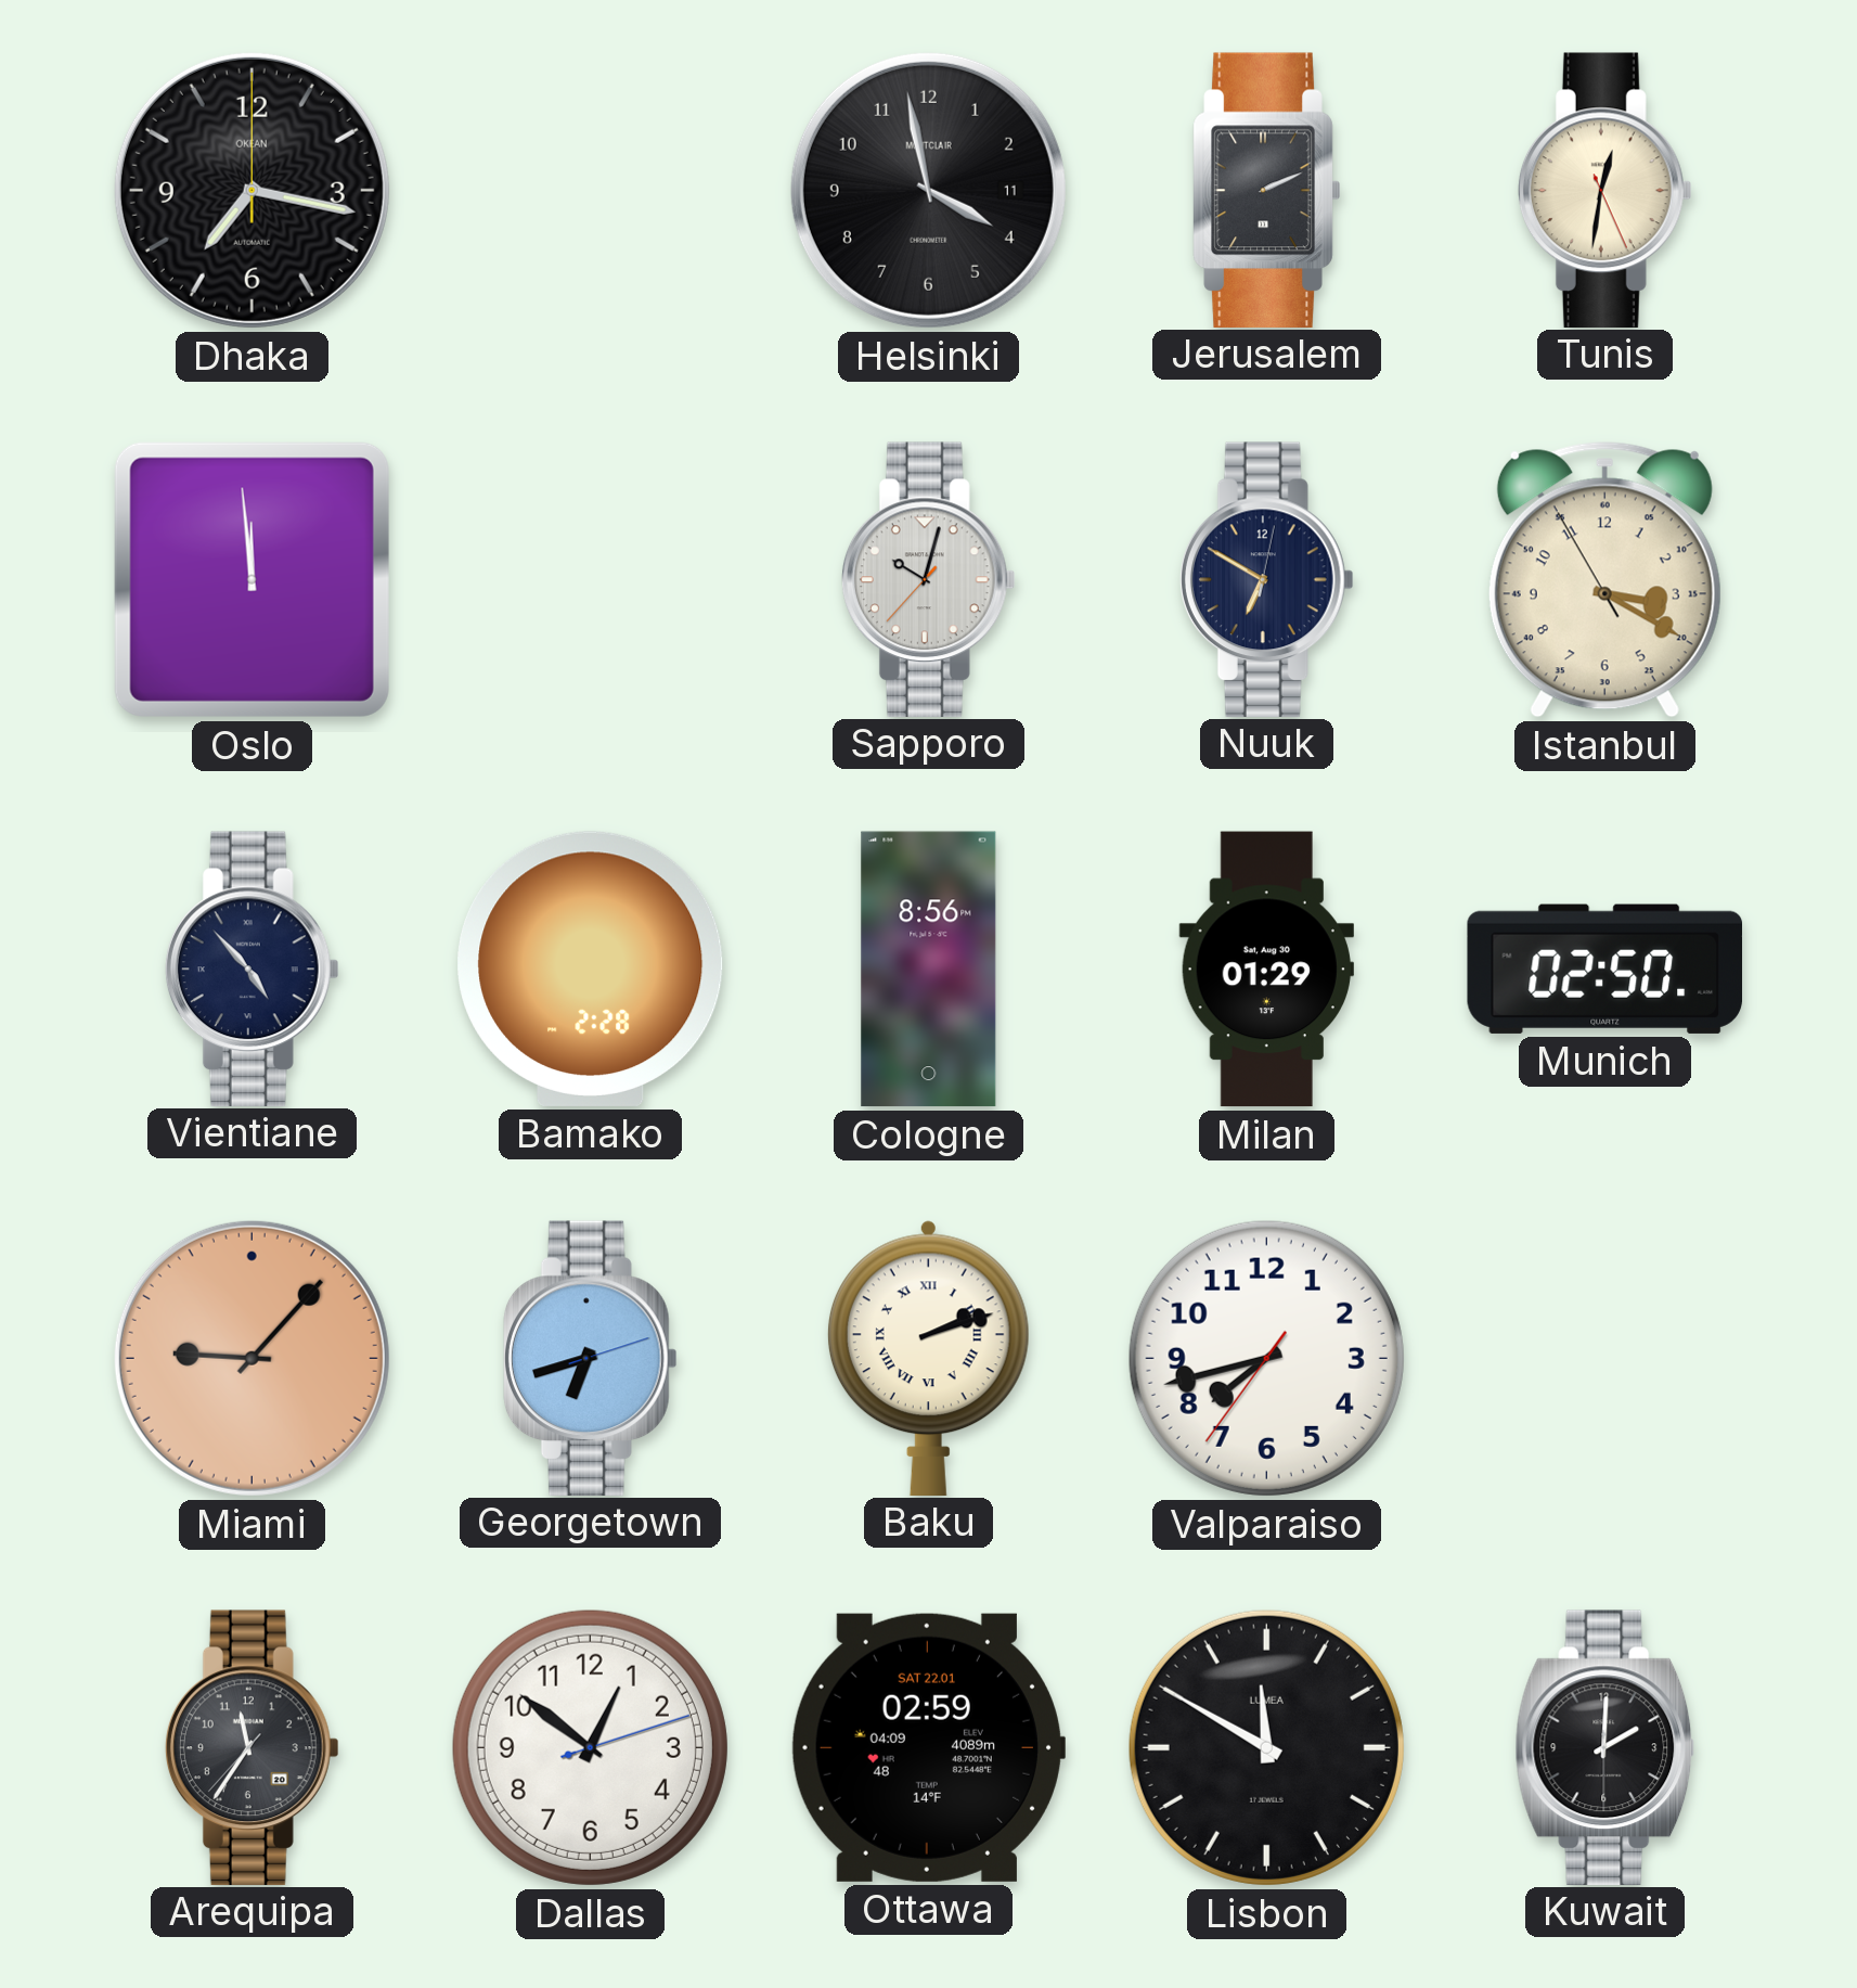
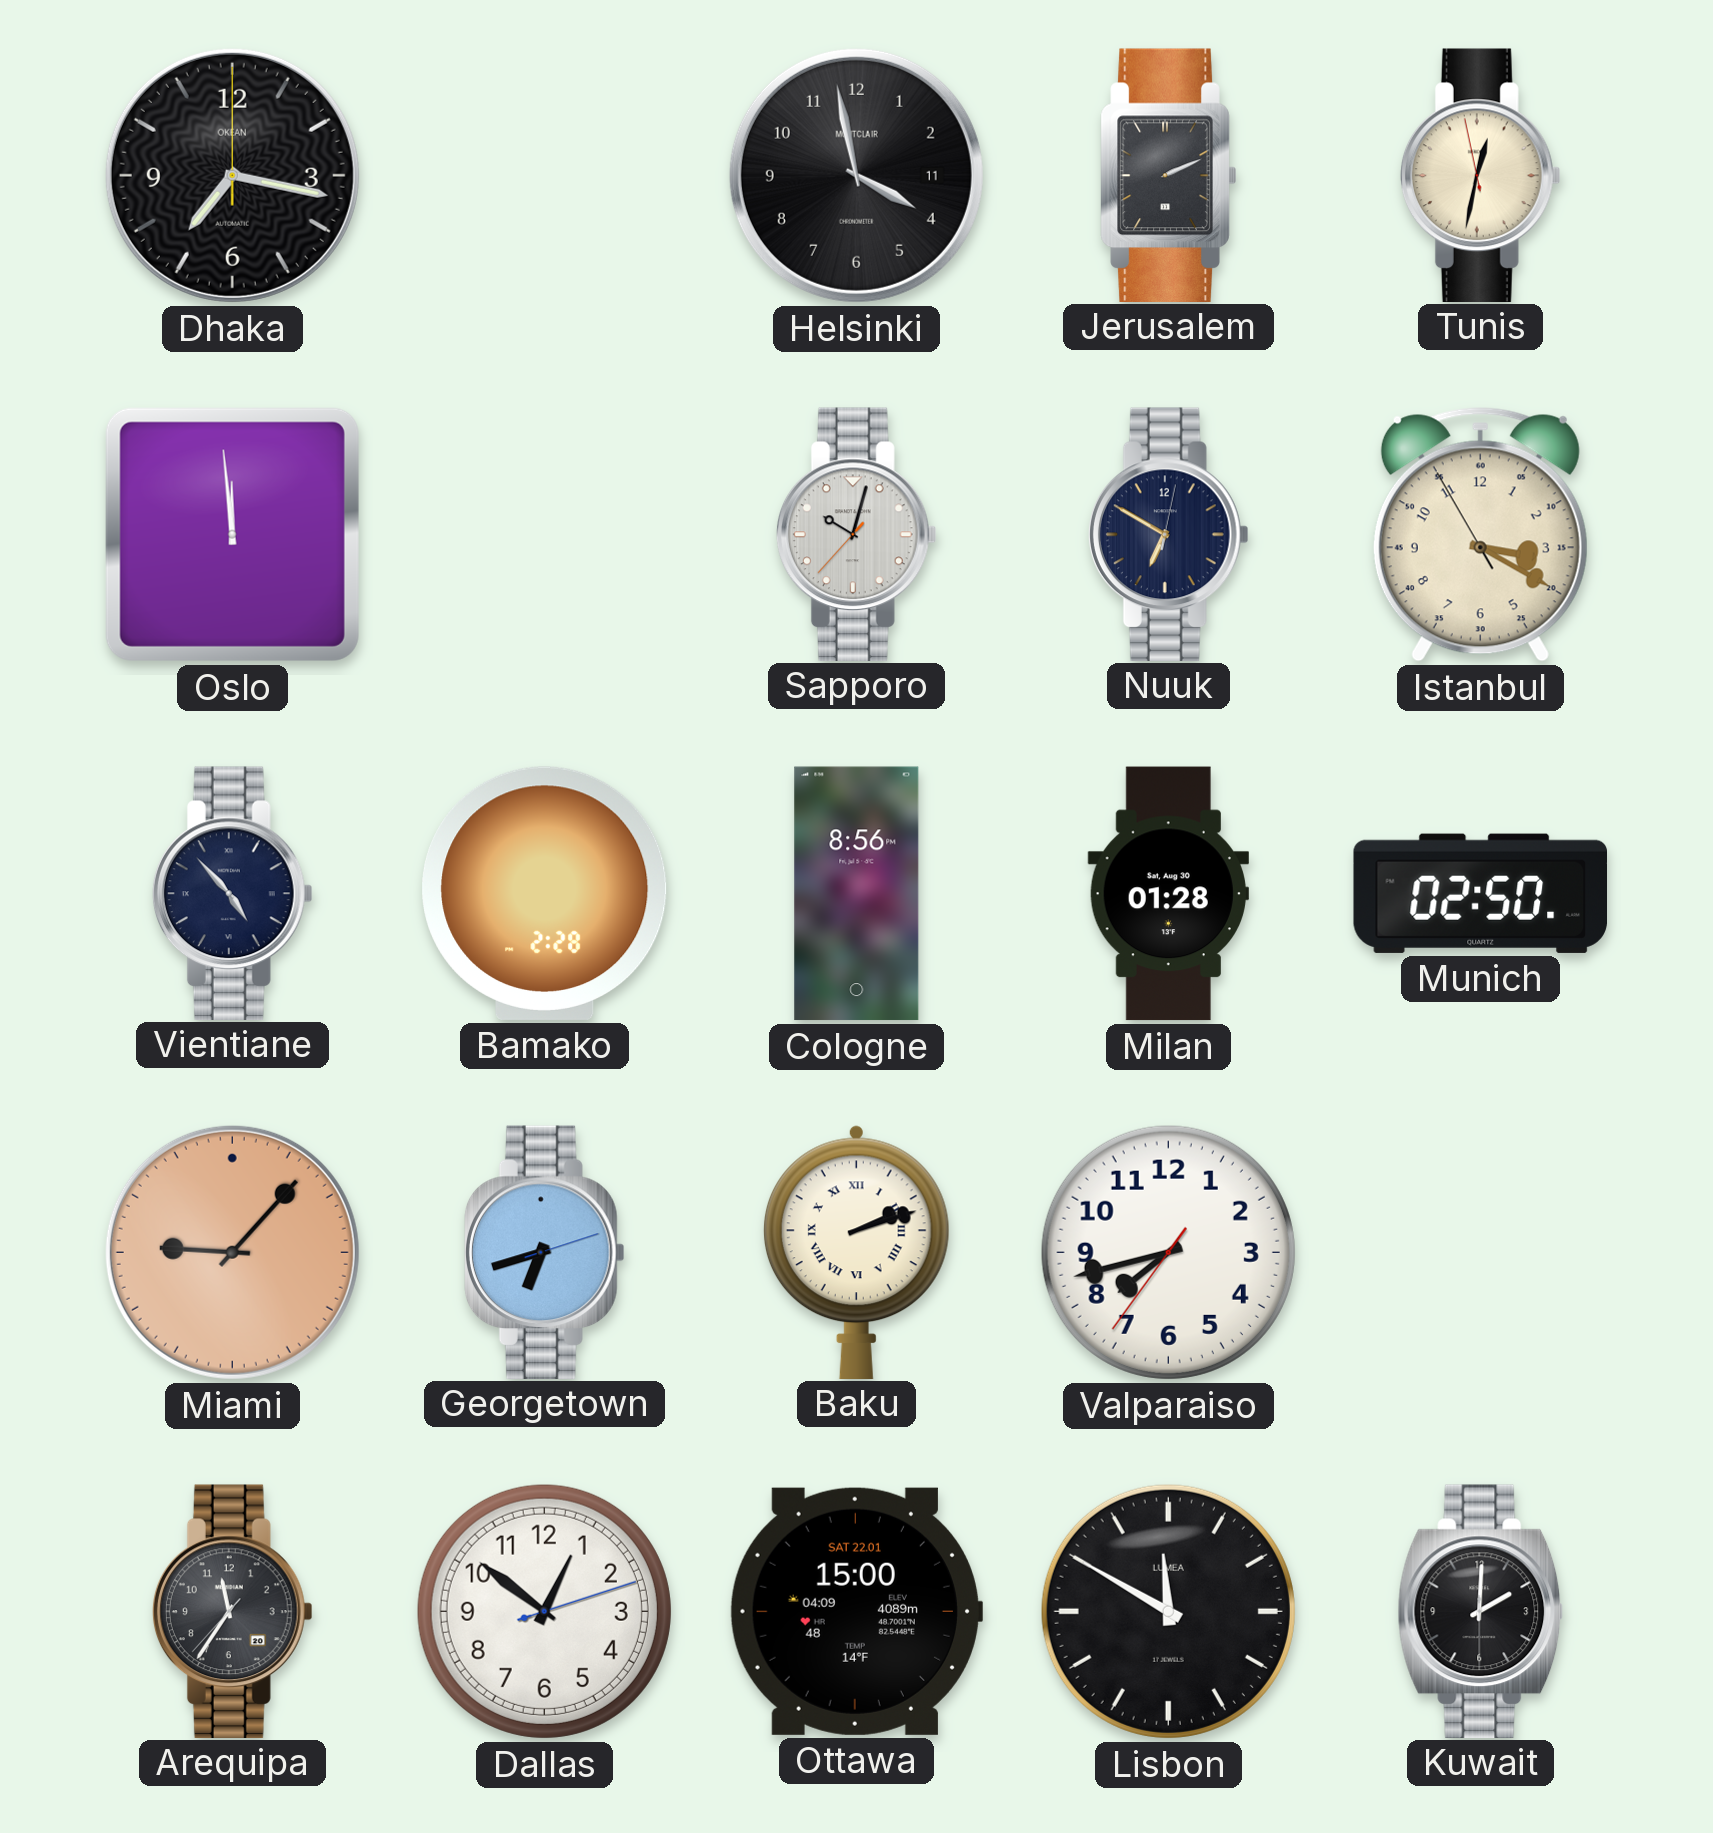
Tunis: 12:31:26 -> 12:31:58
Milan: 01:29 -> 01:28
Ottawa: 02:59 -> 15:00
